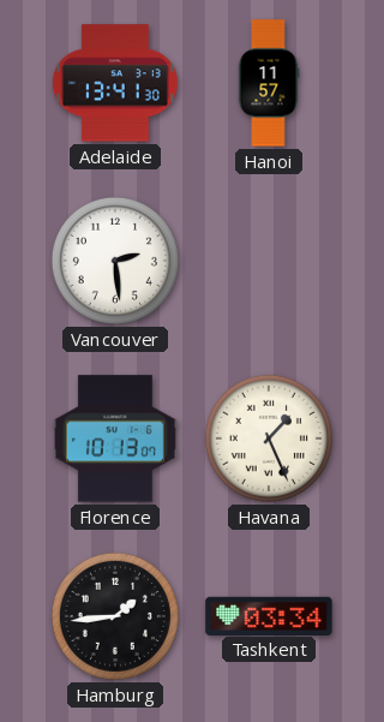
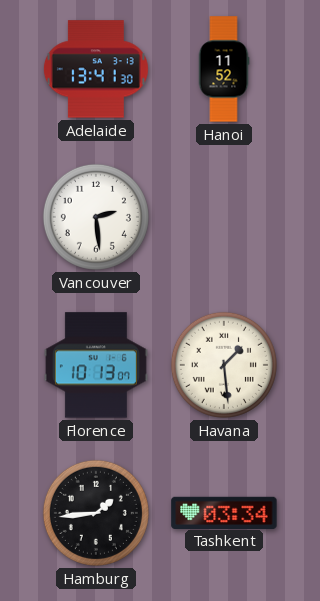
Hanoi: 11:57 -> 11:52
Havana: 1:26 -> 1:29
